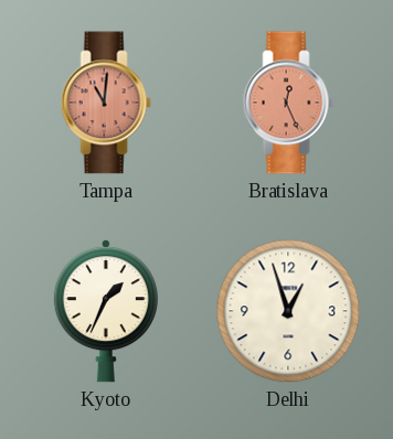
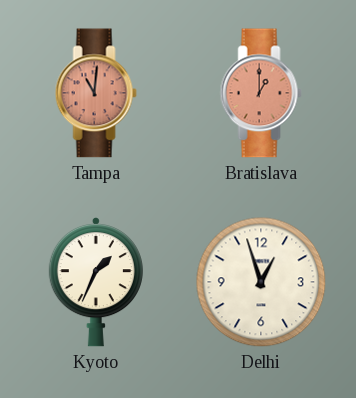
Bratislava: 12:26 -> 1:00
